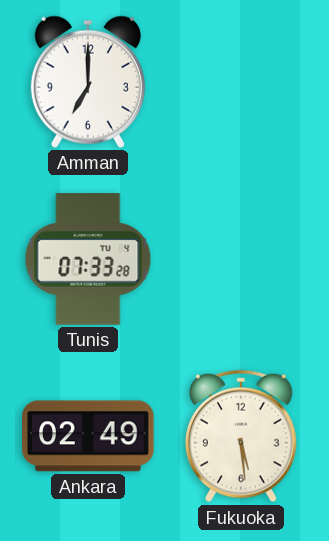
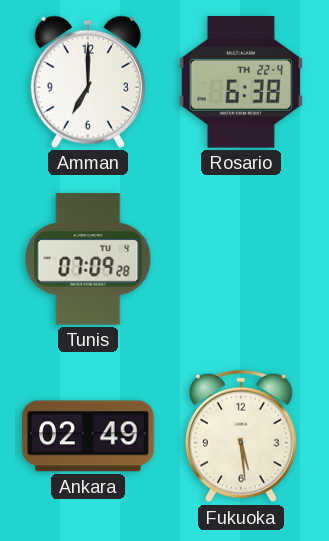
Rosario: none -> 6:38
Tunis: 07:33 -> 07:09
